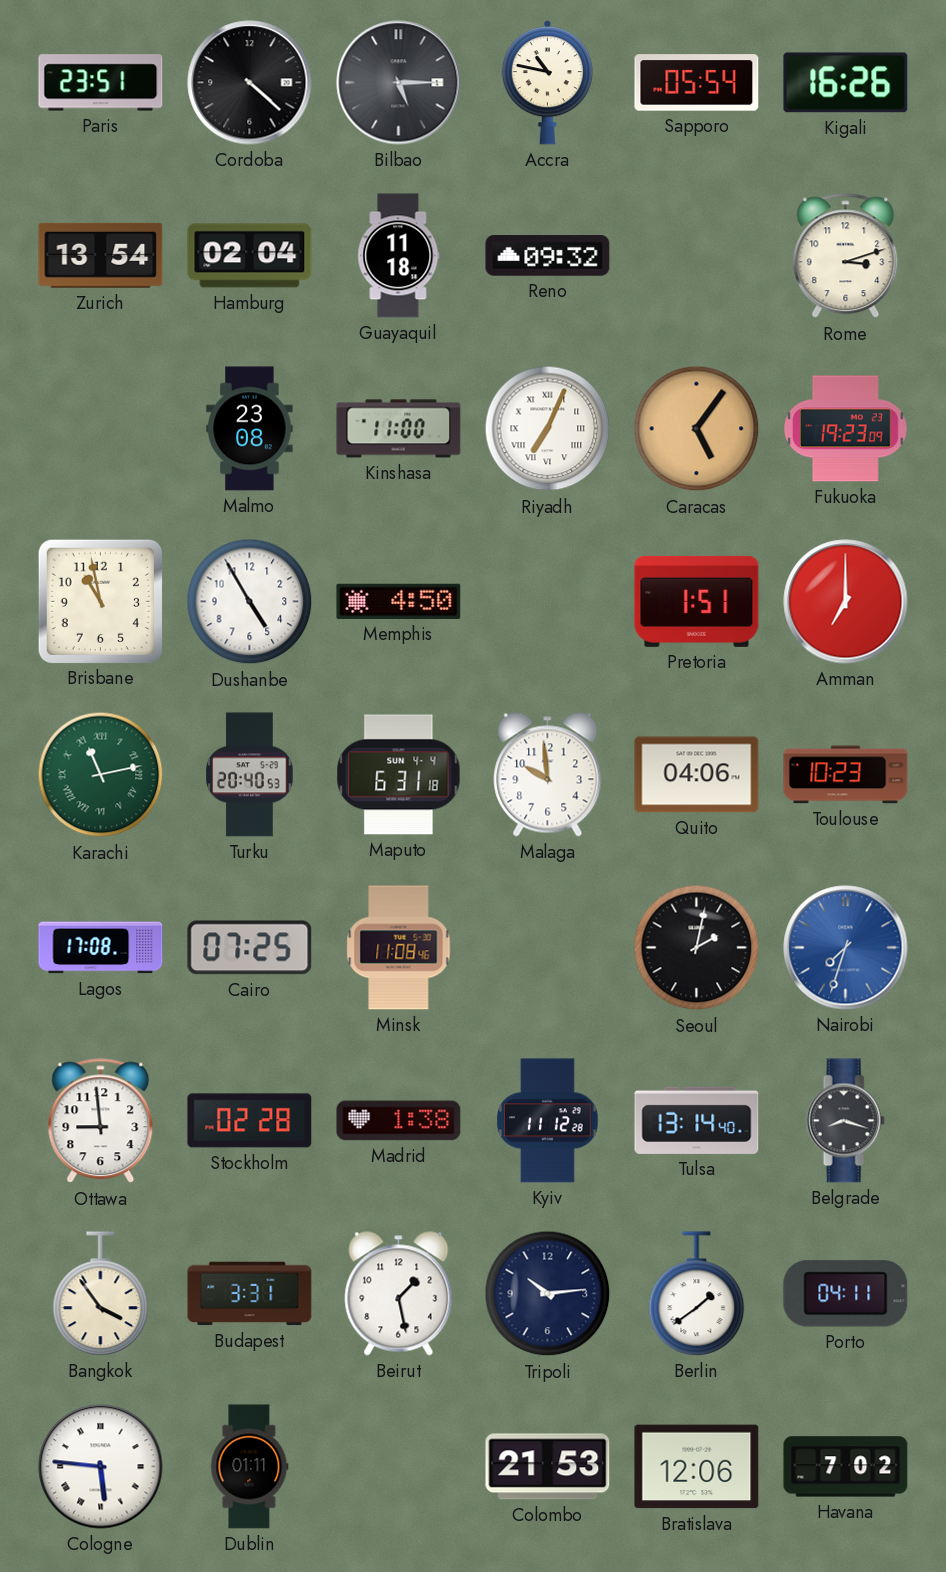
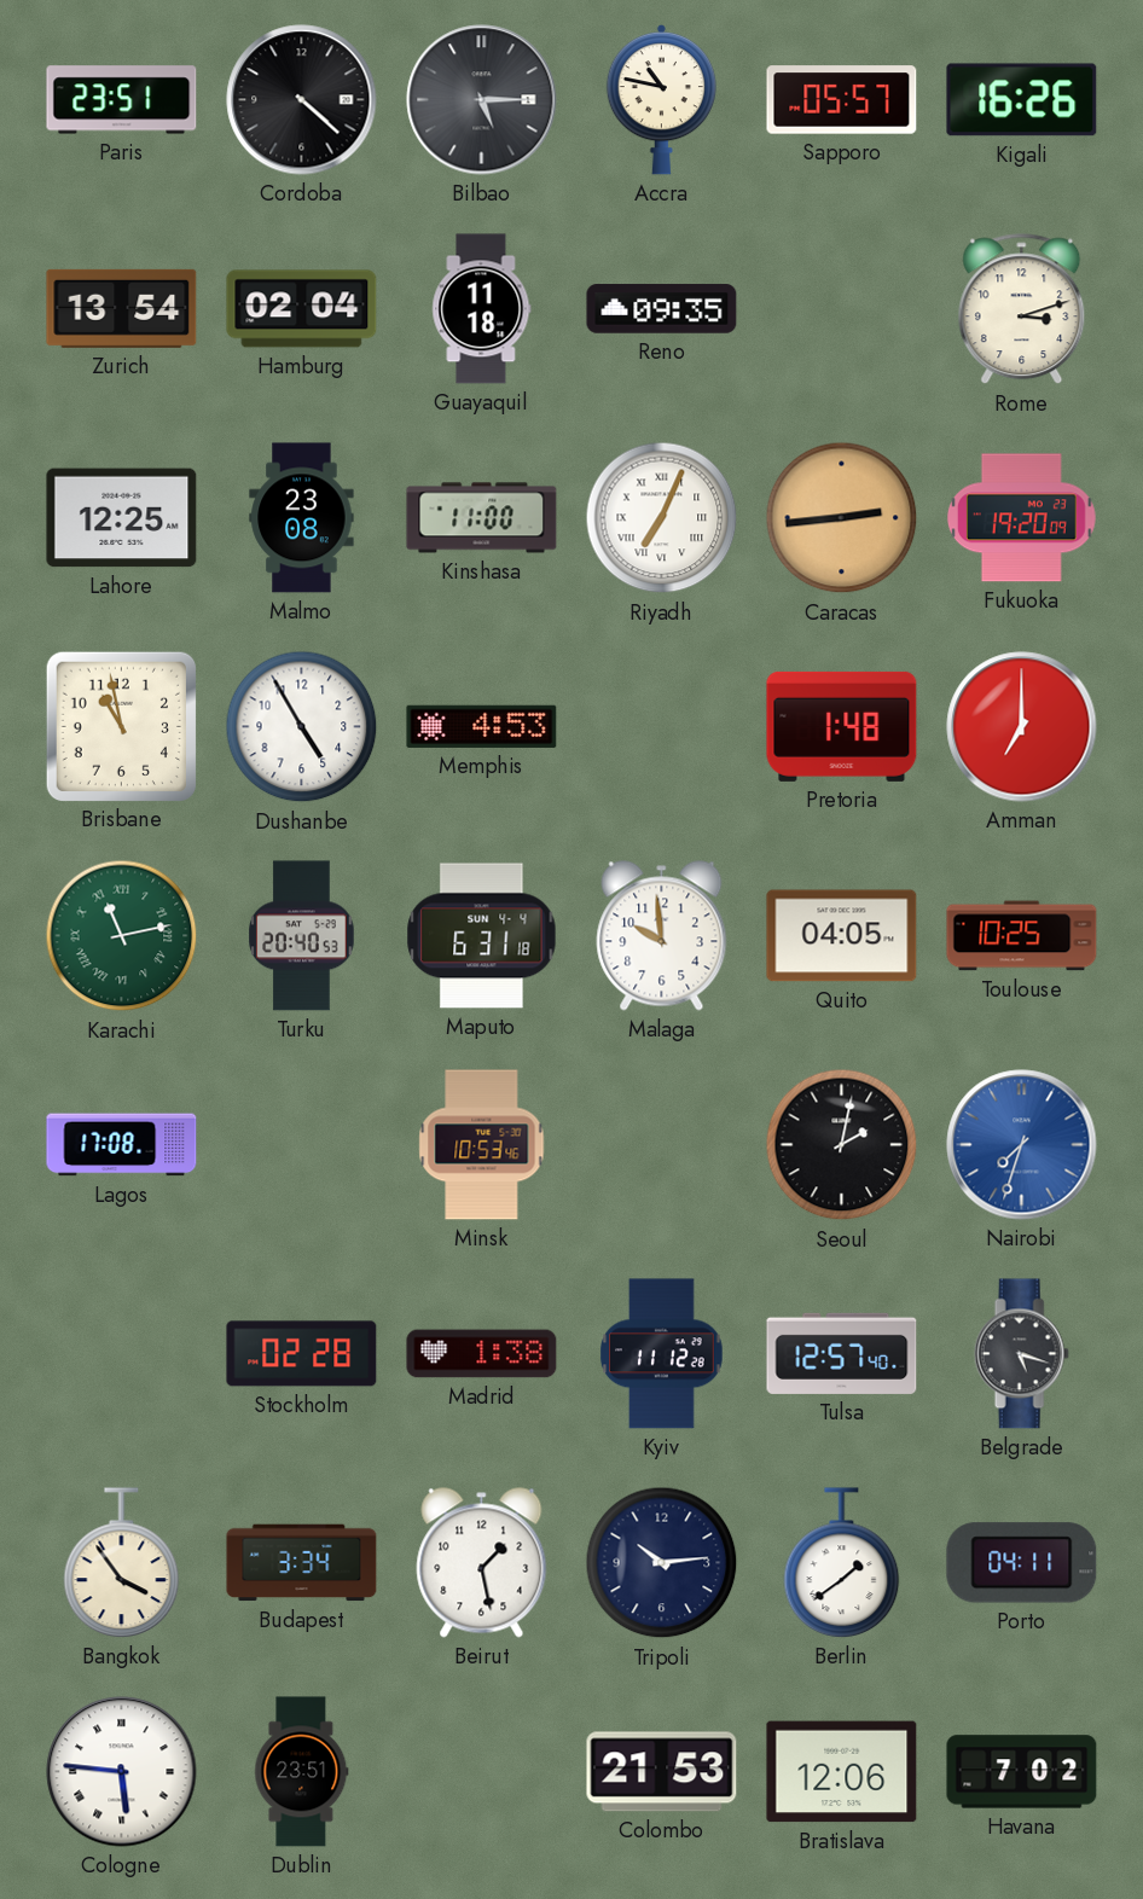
Sapporo: 05:54 -> 05:57
Reno: 09:32 -> 09:35
Lahore: none -> 12:25
Caracas: 5:06 -> 2:44
Fukuoka: 19:23 -> 19:20
Memphis: 4:50 -> 4:53
Pretoria: 1:51 -> 1:48
Quito: 04:06 -> 04:05
Toulouse: 10:23 -> 10:25
Cairo: 07:25 -> none
Minsk: 11:08 -> 10:53
Ottawa: 8:59 -> none
Tulsa: 13:14 -> 12:57
Belgrade: 8:18 -> 5:18
Budapest: 3:31 -> 3:34
Dublin: 01:11 -> 23:51
